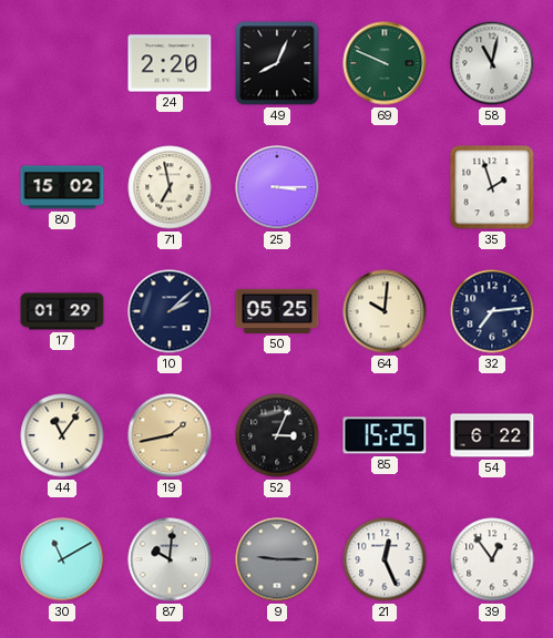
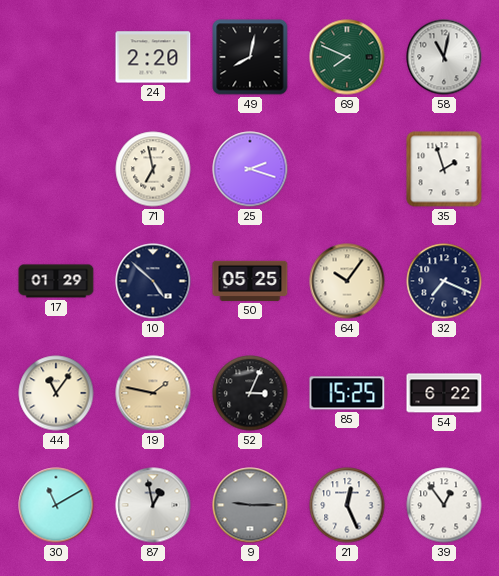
49: 8:04 -> 8:02
69: 9:49 -> 7:49
80: 15:02 -> none
25: 3:15 -> 2:18
10: 2:08 -> 4:52
64: 10:01 -> 10:06
32: 7:14 -> 7:19
19: 1:43 -> 1:47
87: 10:01 -> 12:58
